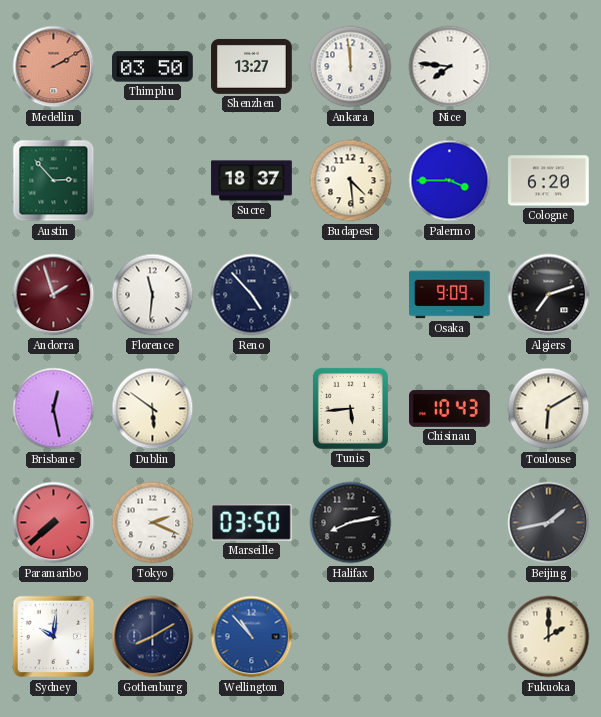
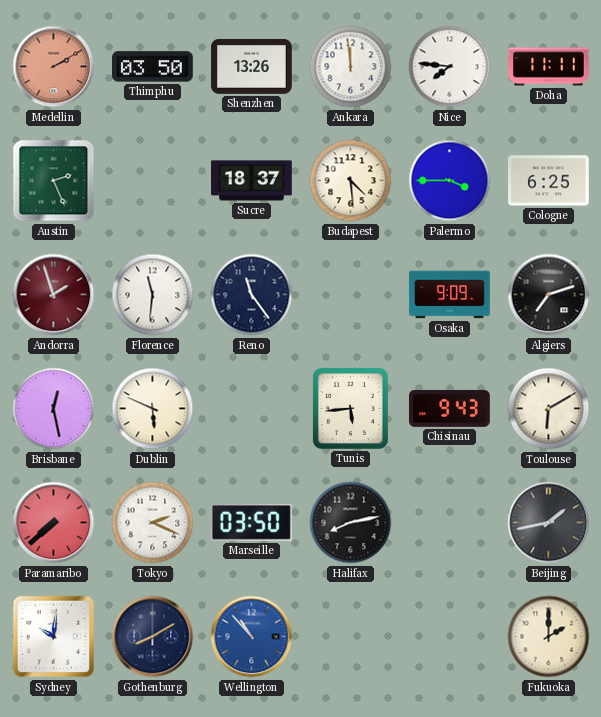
Shenzhen: 13:27 -> 13:26
Doha: none -> 11:11
Austin: 2:53 -> 2:26
Cologne: 6:20 -> 6:25
Reno: 4:53 -> 11:24
Dublin: 5:51 -> 5:49
Chisinau: 10:43 -> 9:43
